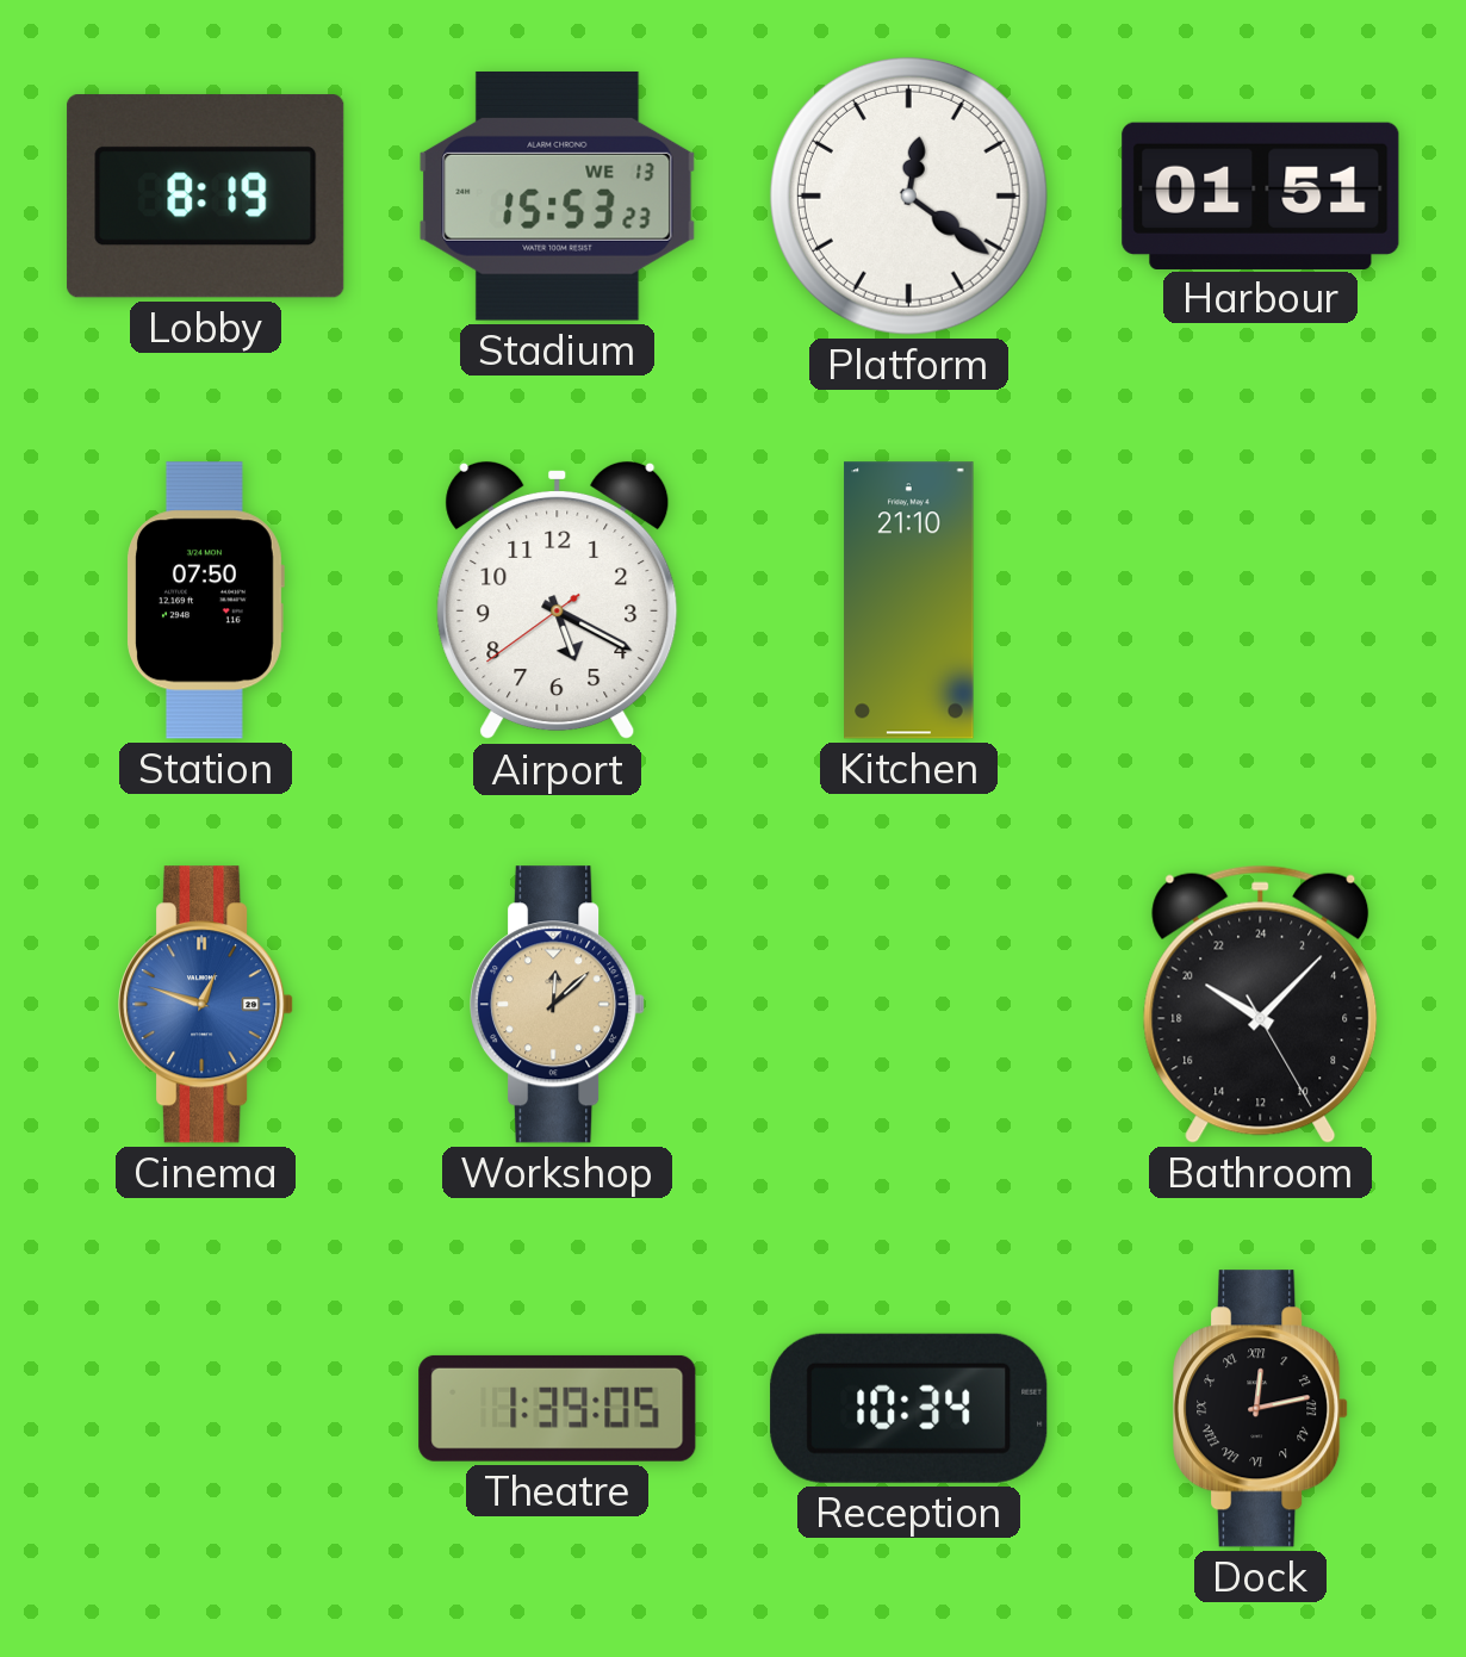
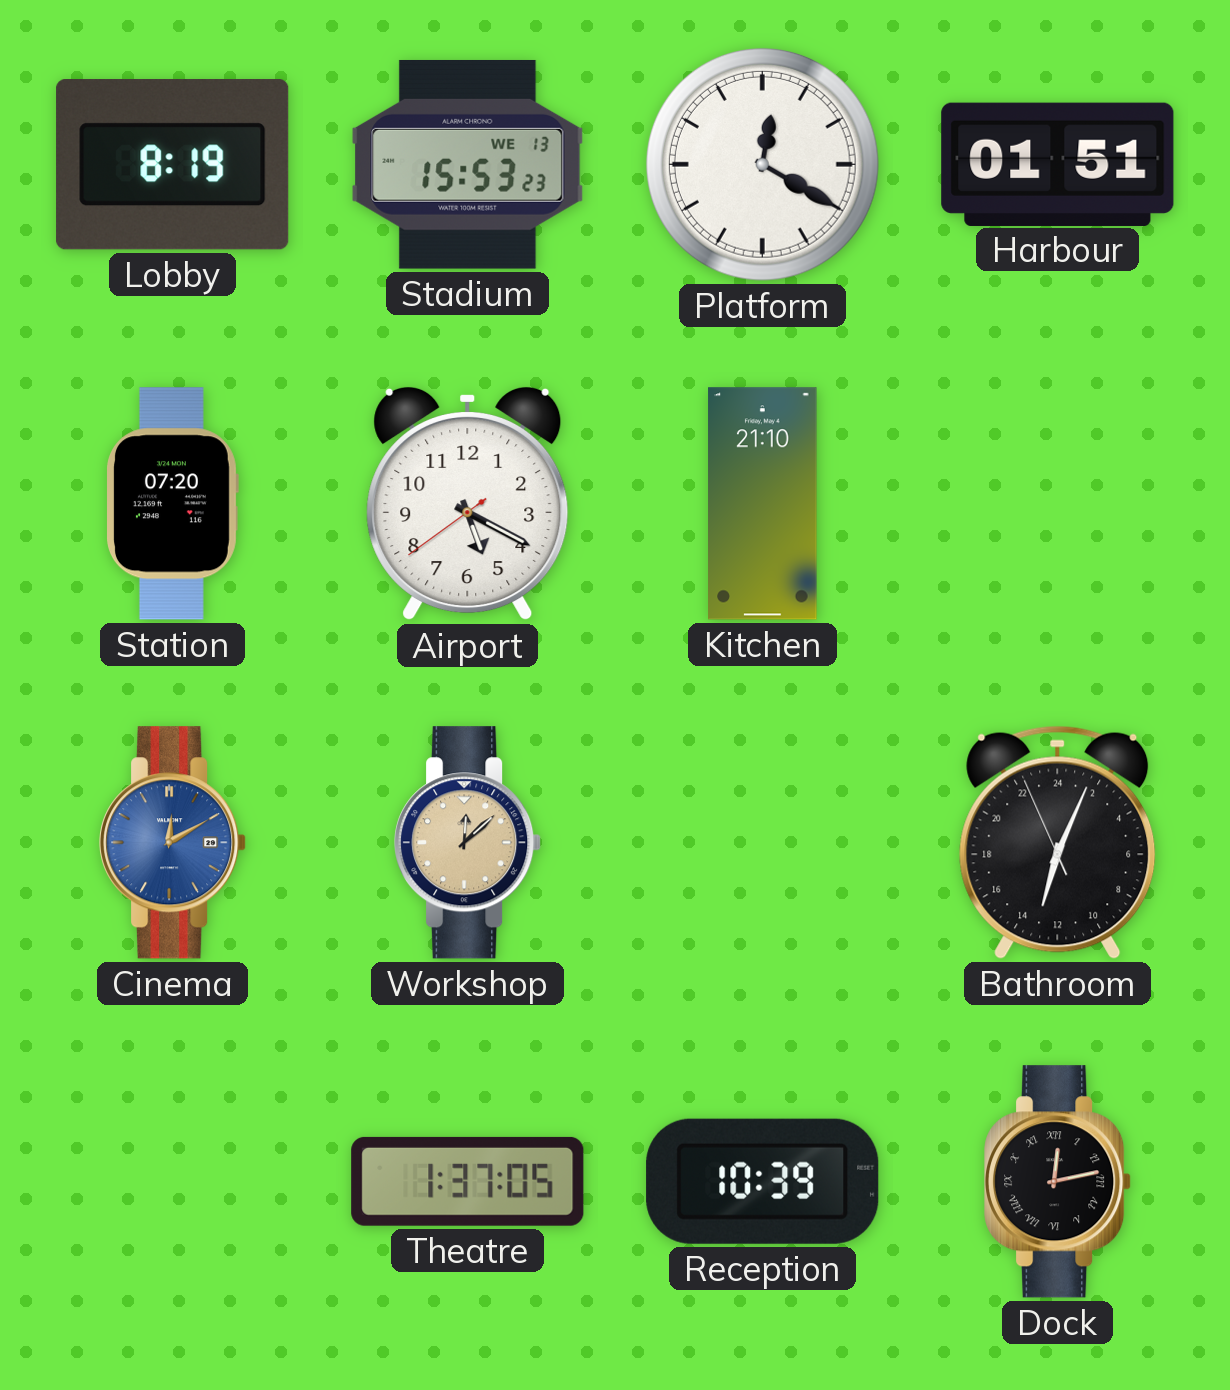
Platform: 12:21 -> 12:20
Station: 07:50 -> 07:20
Cinema: 12:48 -> 12:10
Bathroom: 20:07 -> 13:03
Theatre: 1:39 -> 1:37
Reception: 10:34 -> 10:39
